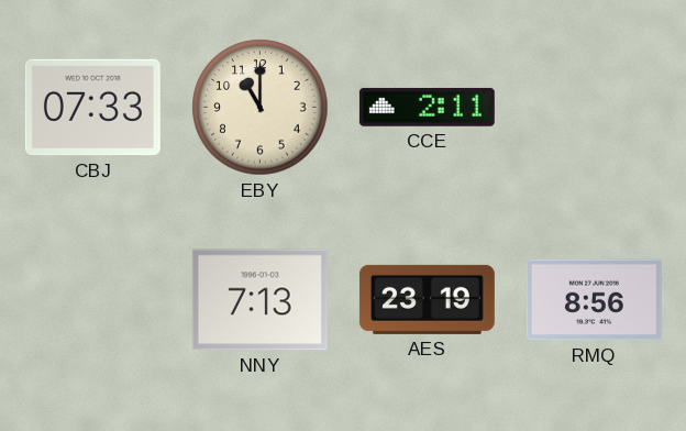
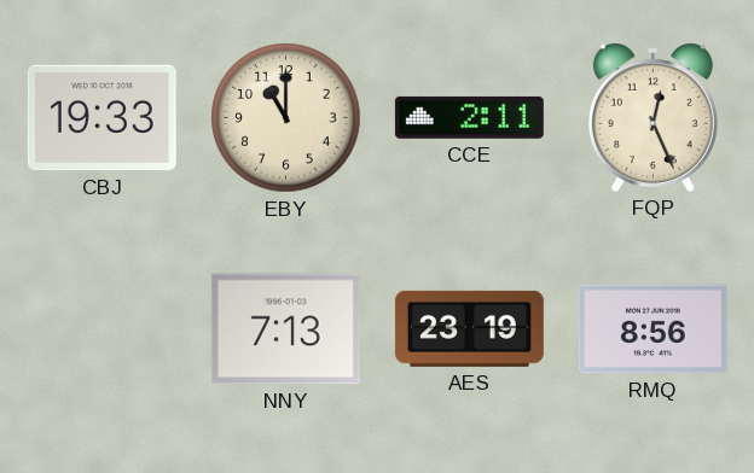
CBJ: 07:33 -> 19:33
FQP: none -> 12:26
